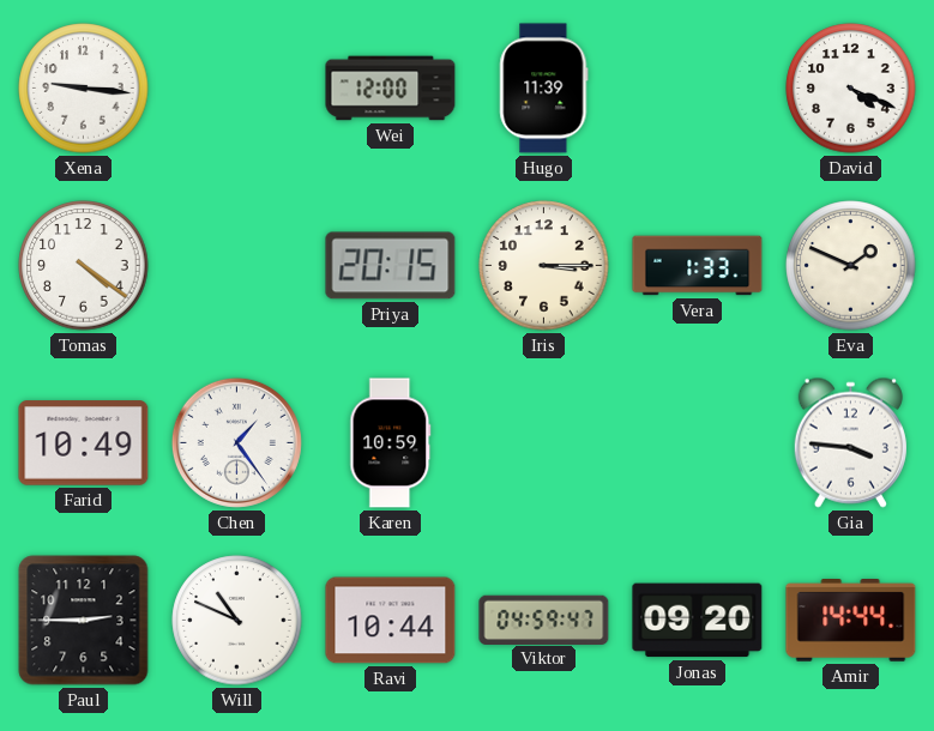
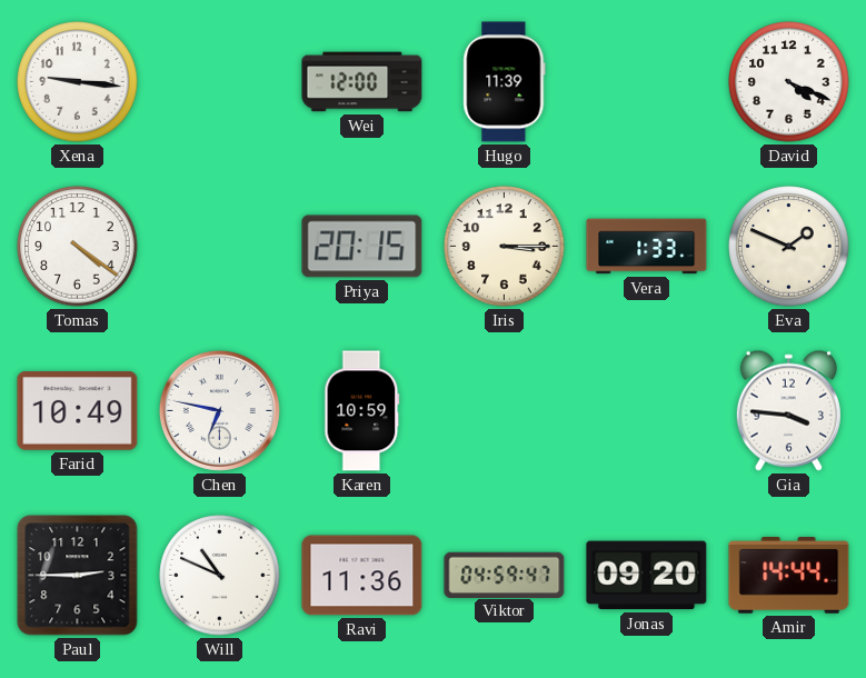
Chen: 1:24 -> 6:47
Ravi: 10:44 -> 11:36
